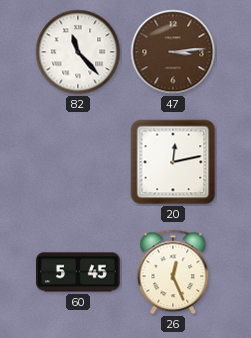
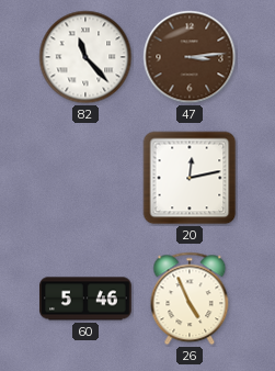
60: 5:45 -> 5:46
26: 12:26 -> 4:56
